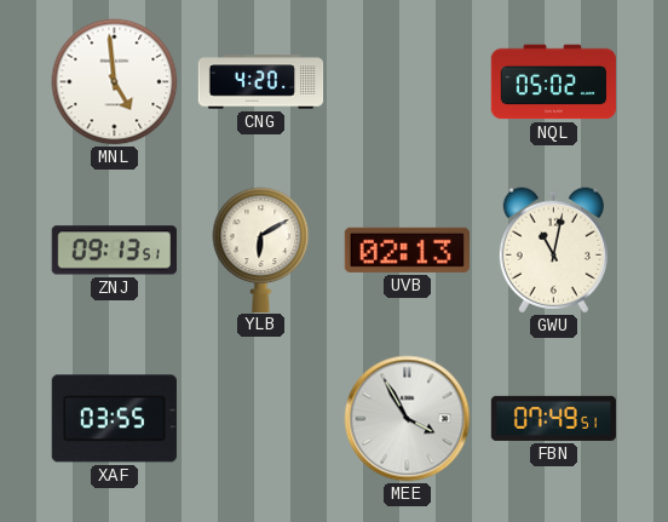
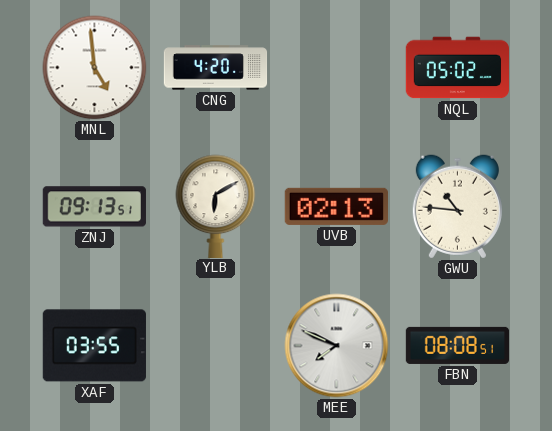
GWU: 11:02 -> 10:46
MEE: 3:55 -> 7:49
FBN: 07:49 -> 08:08
